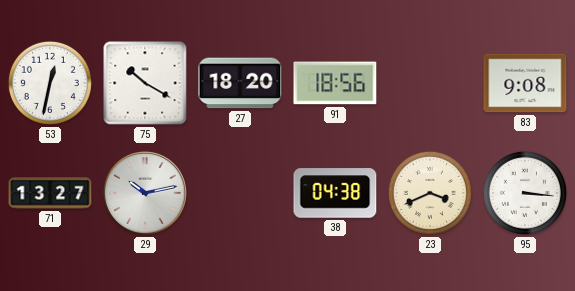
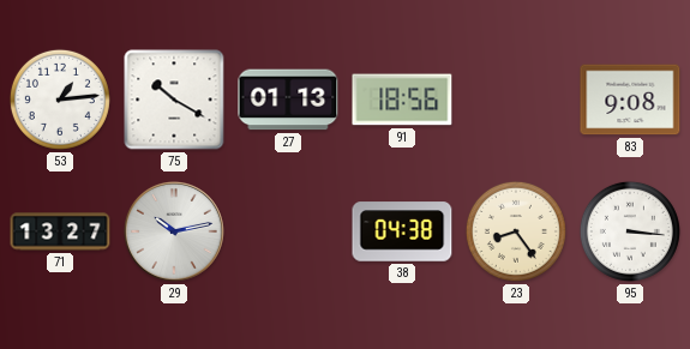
53: 12:32 -> 1:14
27: 18:20 -> 01:13
23: 3:41 -> 8:24
